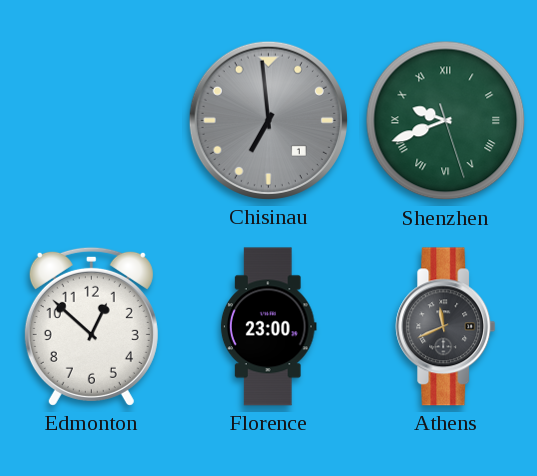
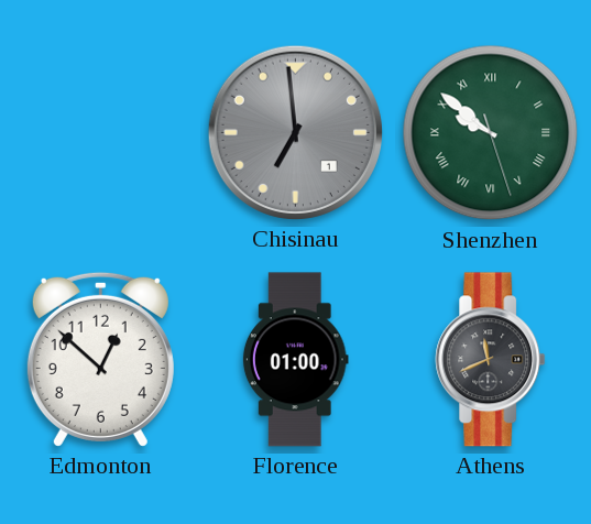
Shenzhen: 9:41 -> 9:51
Florence: 23:00 -> 01:00
